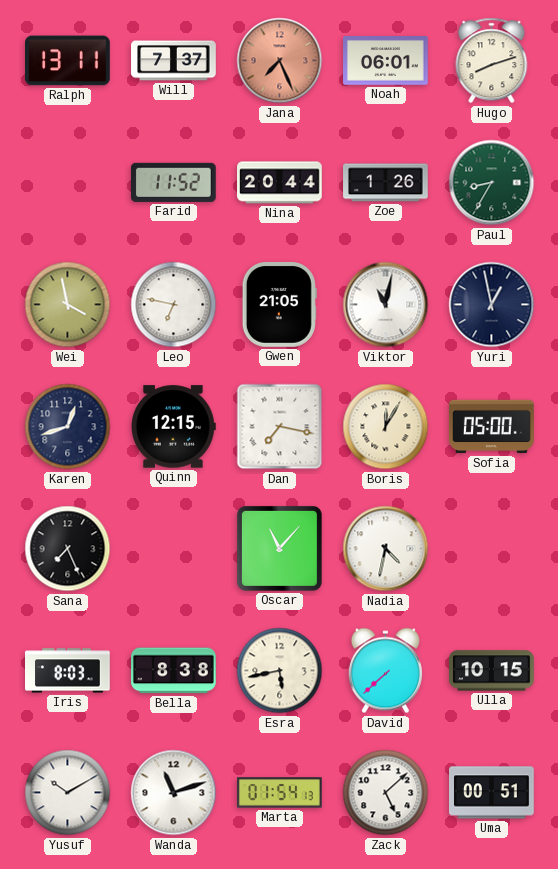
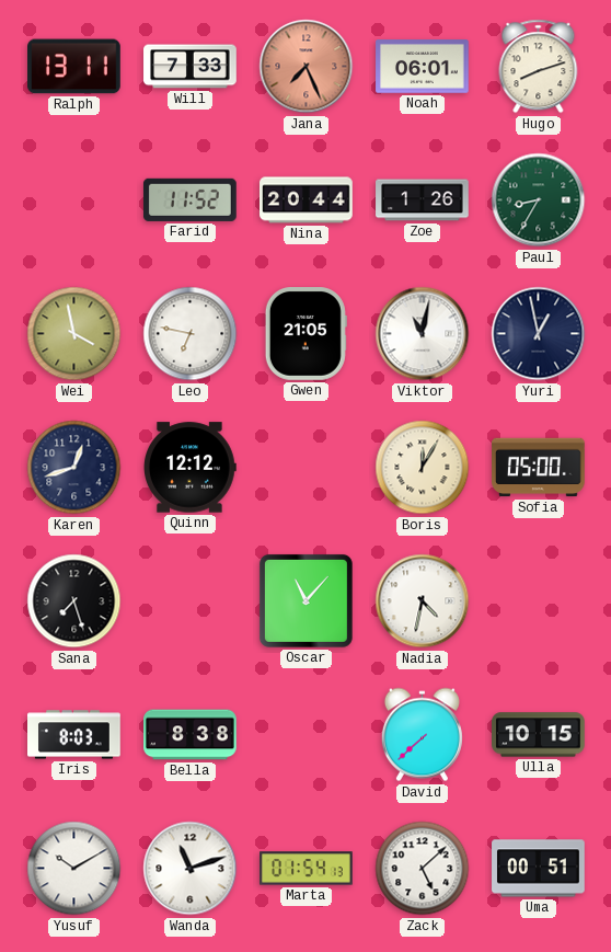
Will: 7:37 -> 7:33
Quinn: 12:15 -> 12:12
Dan: 7:17 -> none
Sana: 7:26 -> 7:27
Esra: 5:43 -> none
